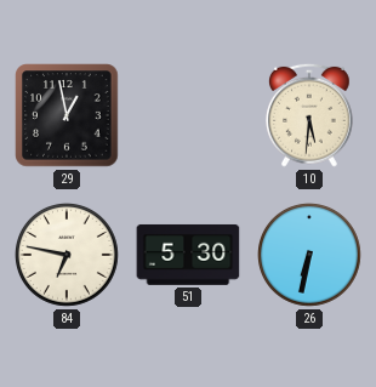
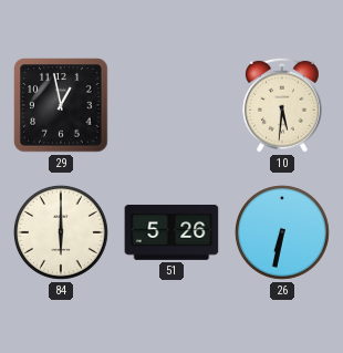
84: 6:47 -> 6:00
51: 5:30 -> 5:26
